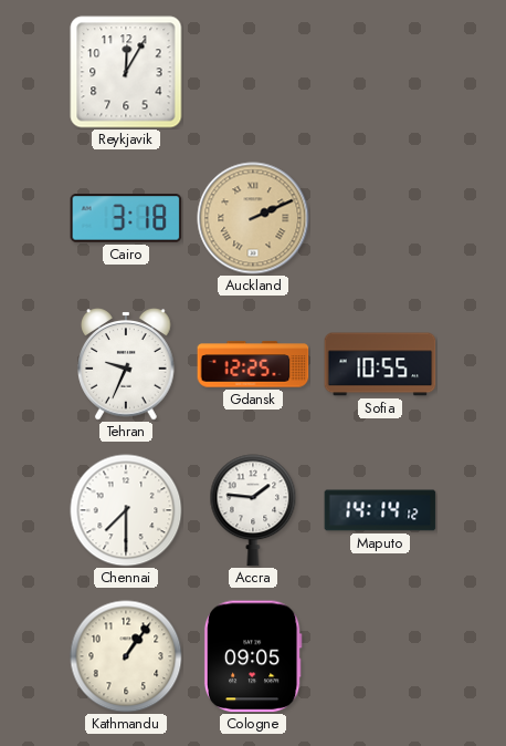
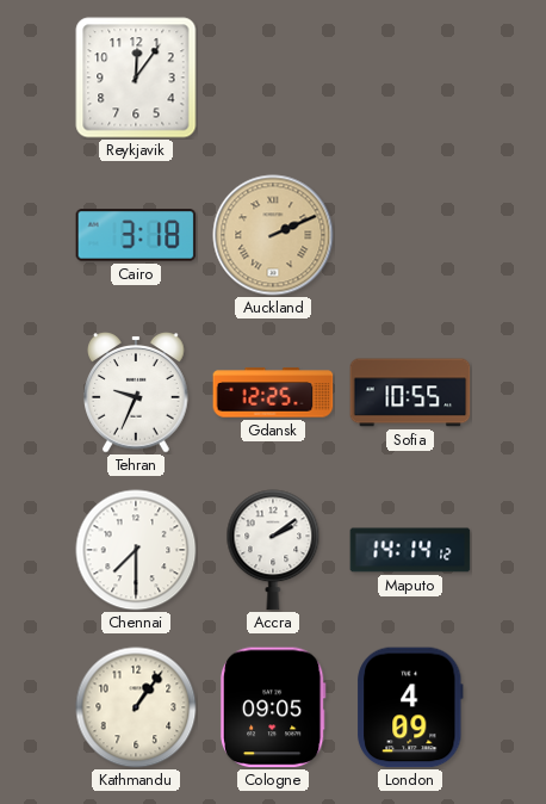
Reykjavik: 12:05 -> 12:06
Accra: 1:46 -> 2:09
London: none -> 4:09
